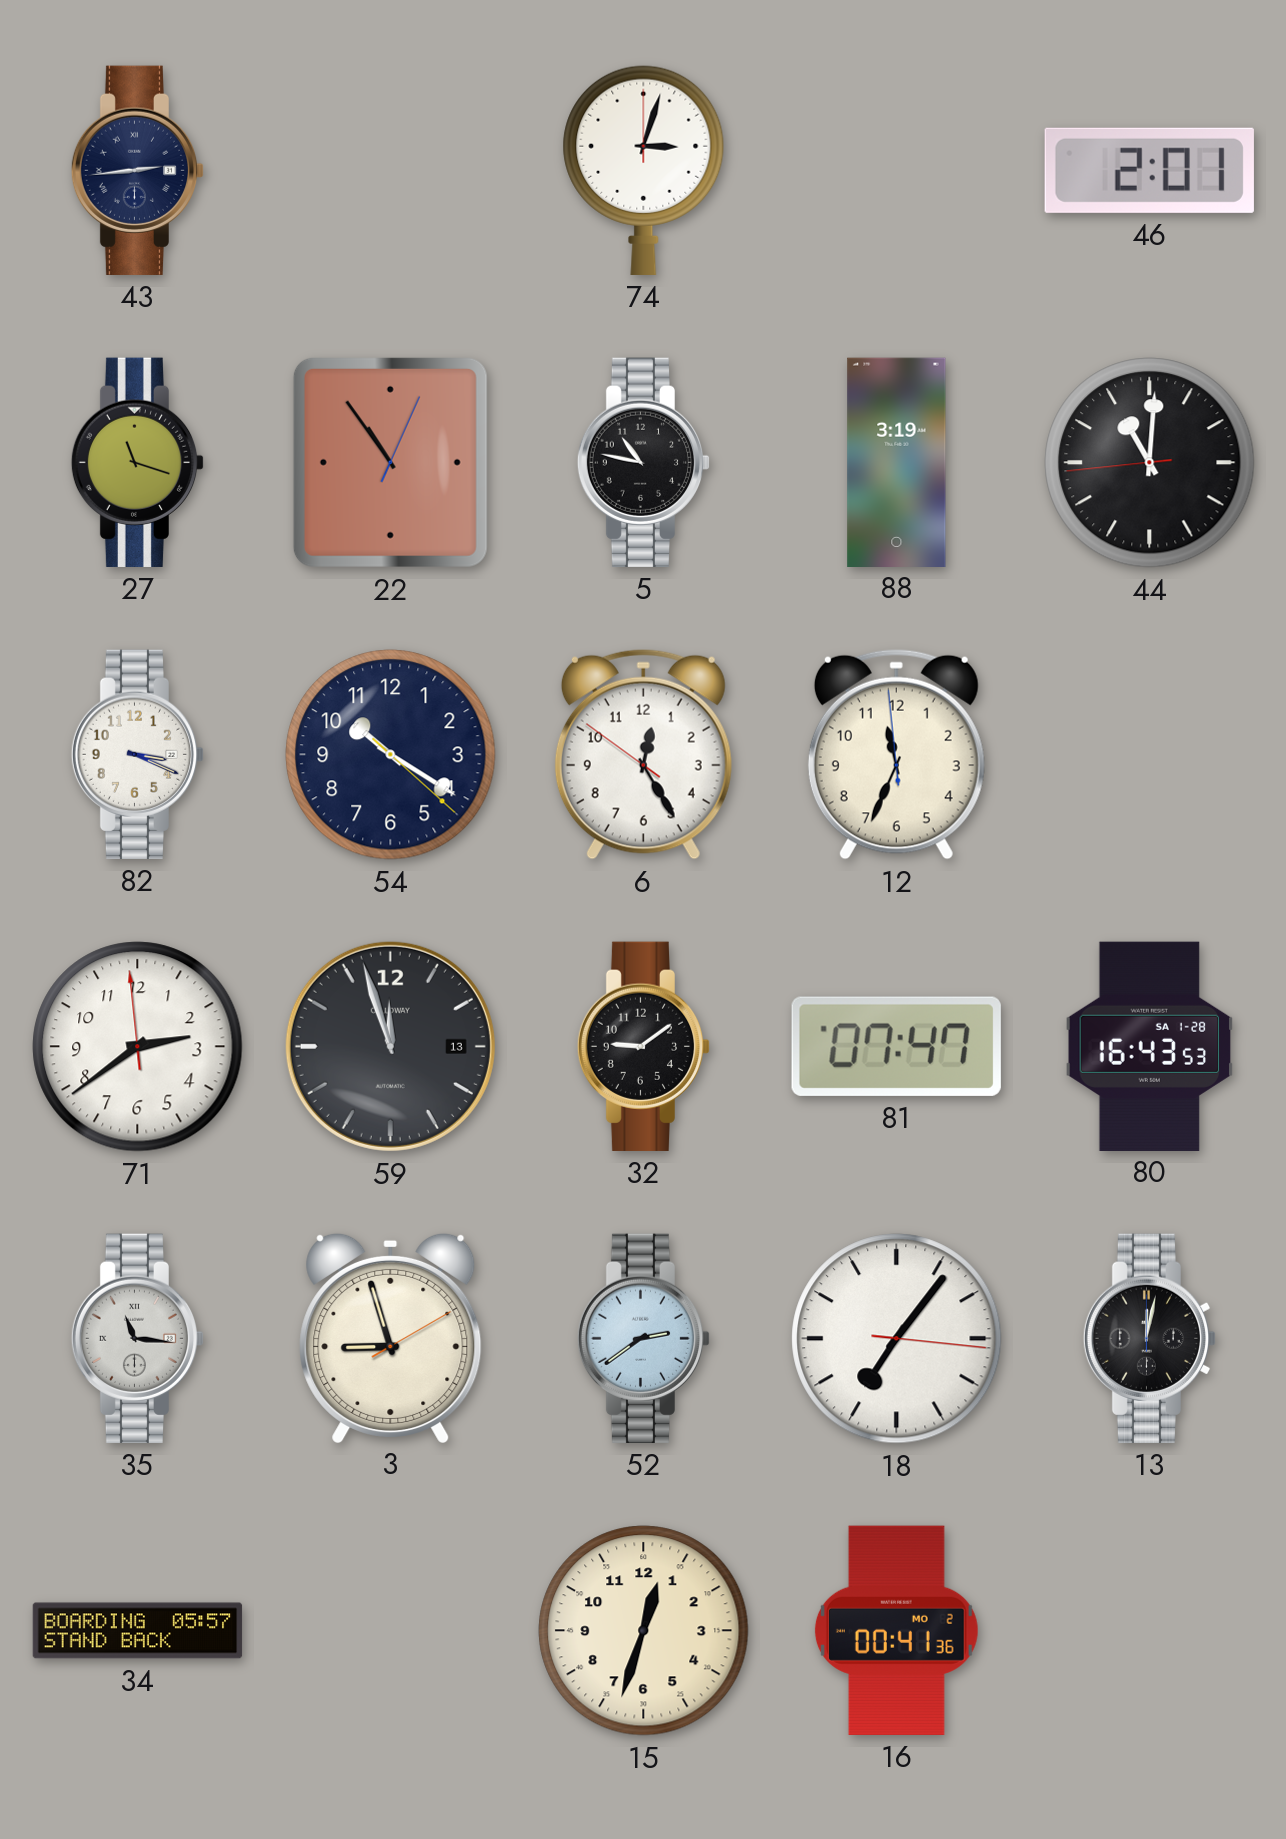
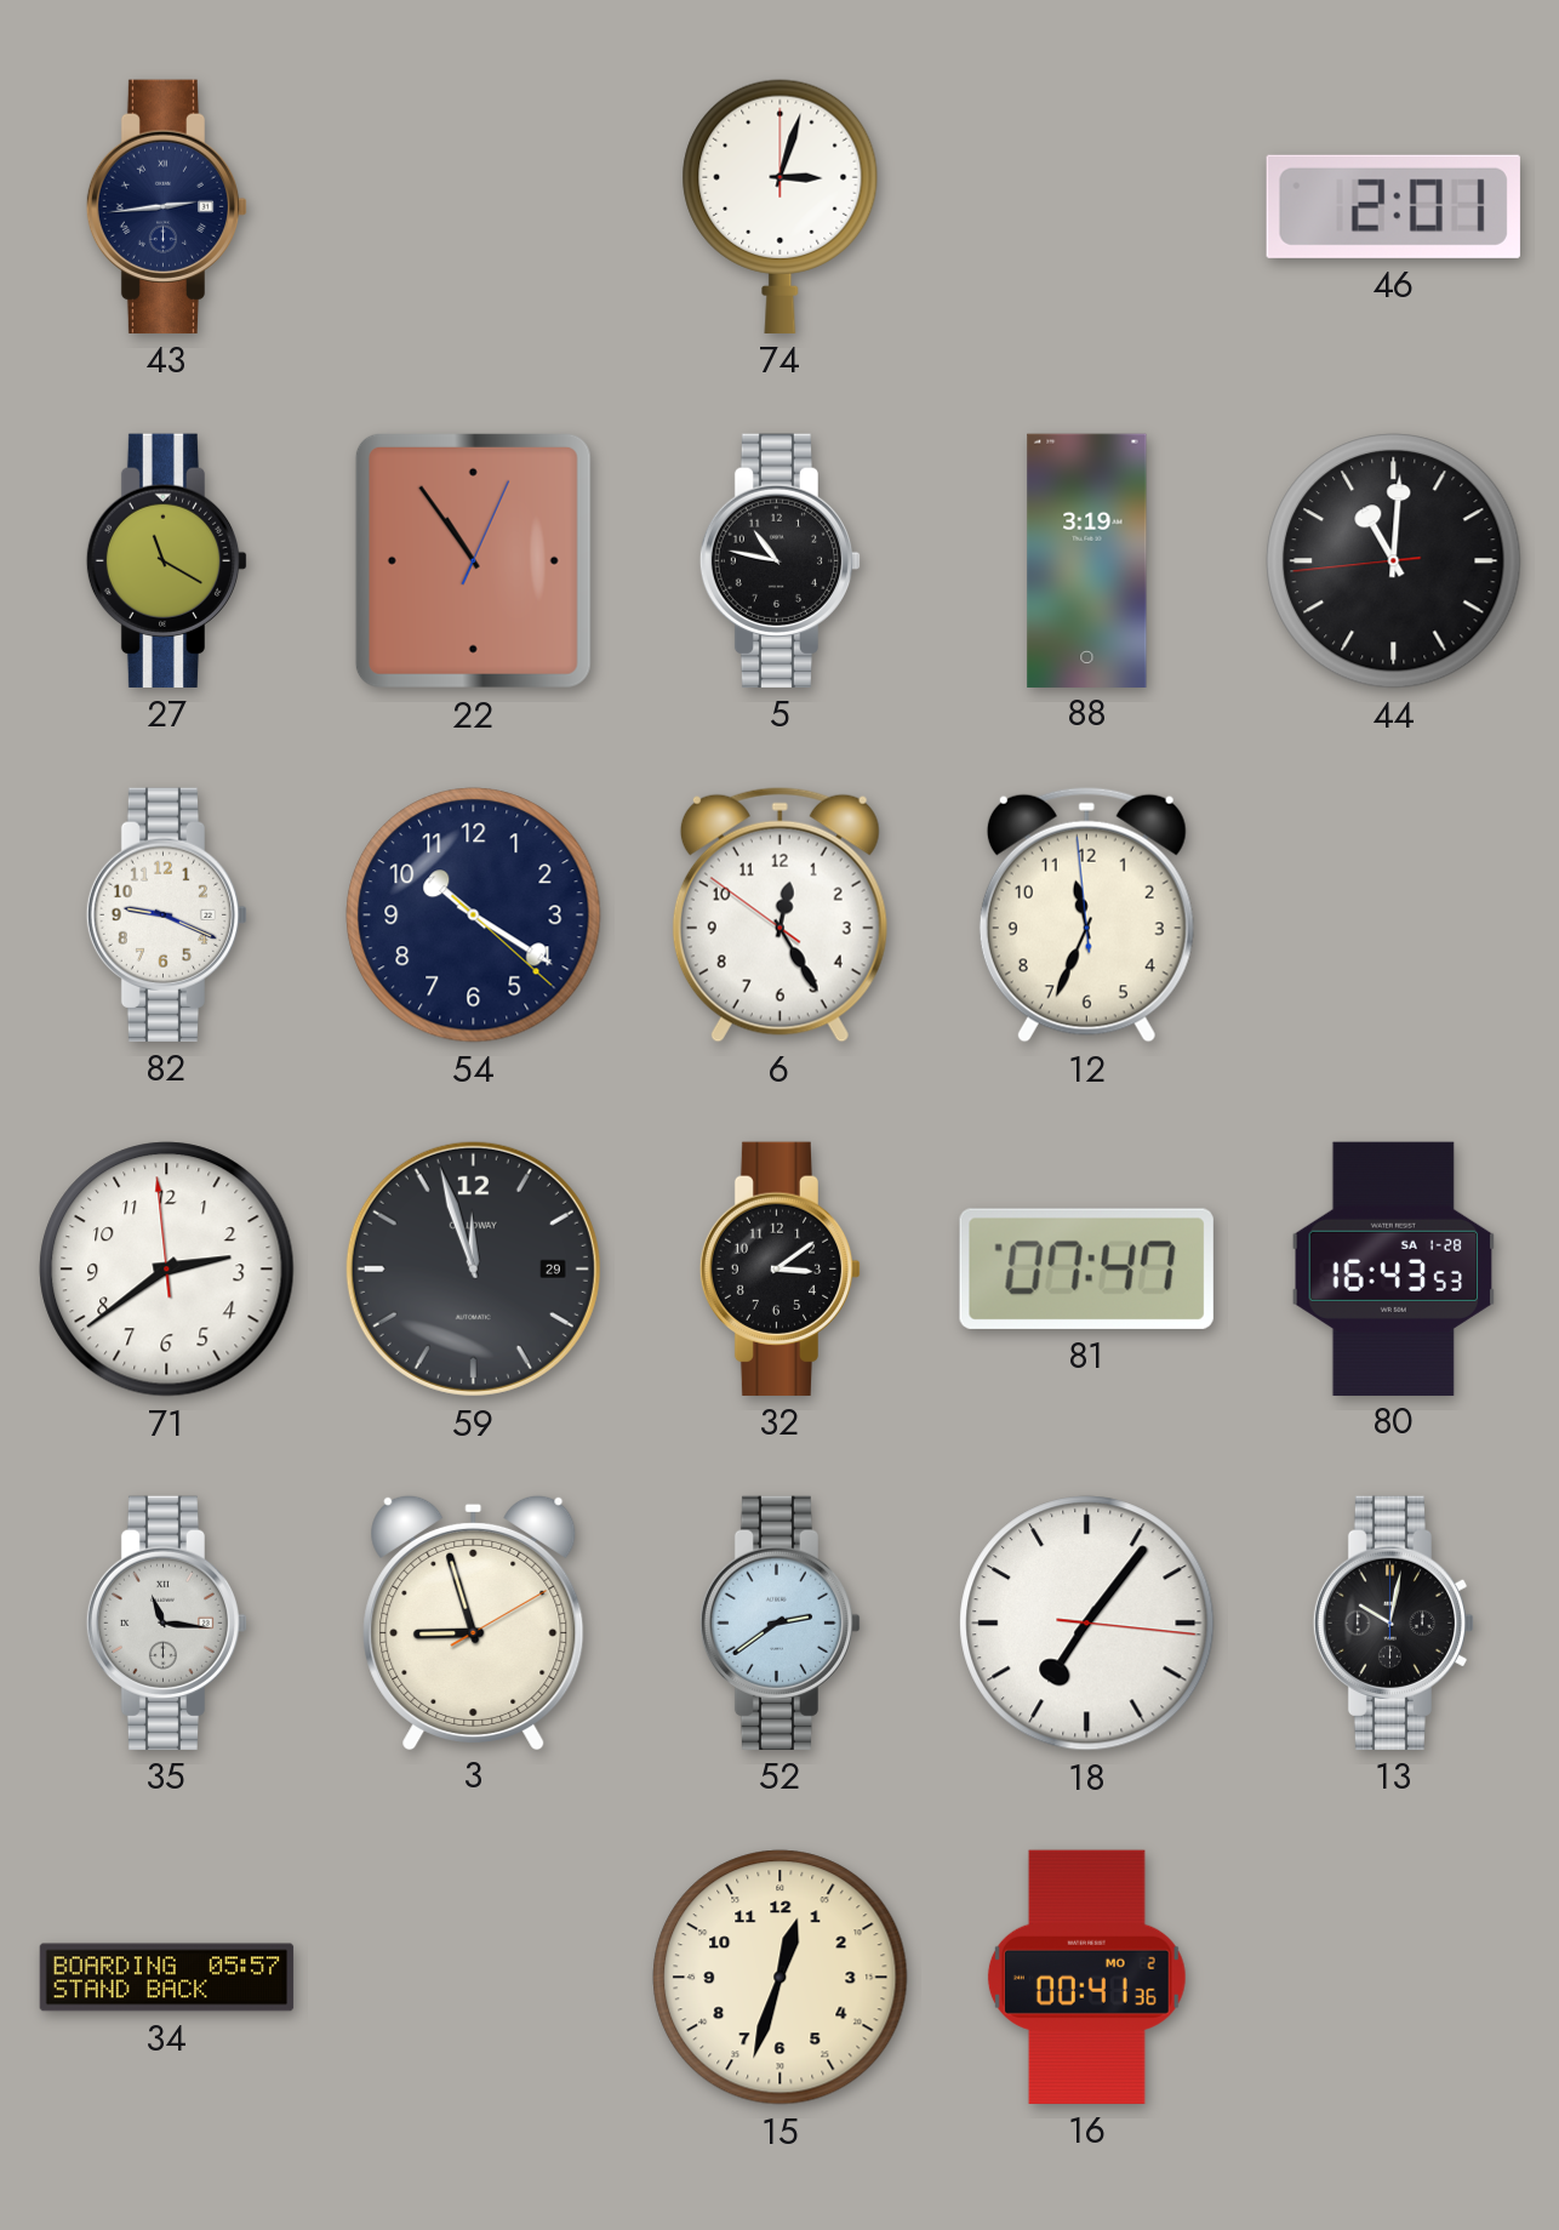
27: 11:18 -> 11:20
82: 3:19 -> 9:19
59 date: 13 -> 29
32: 9:09 -> 3:09
13: 12:02 -> 10:02
